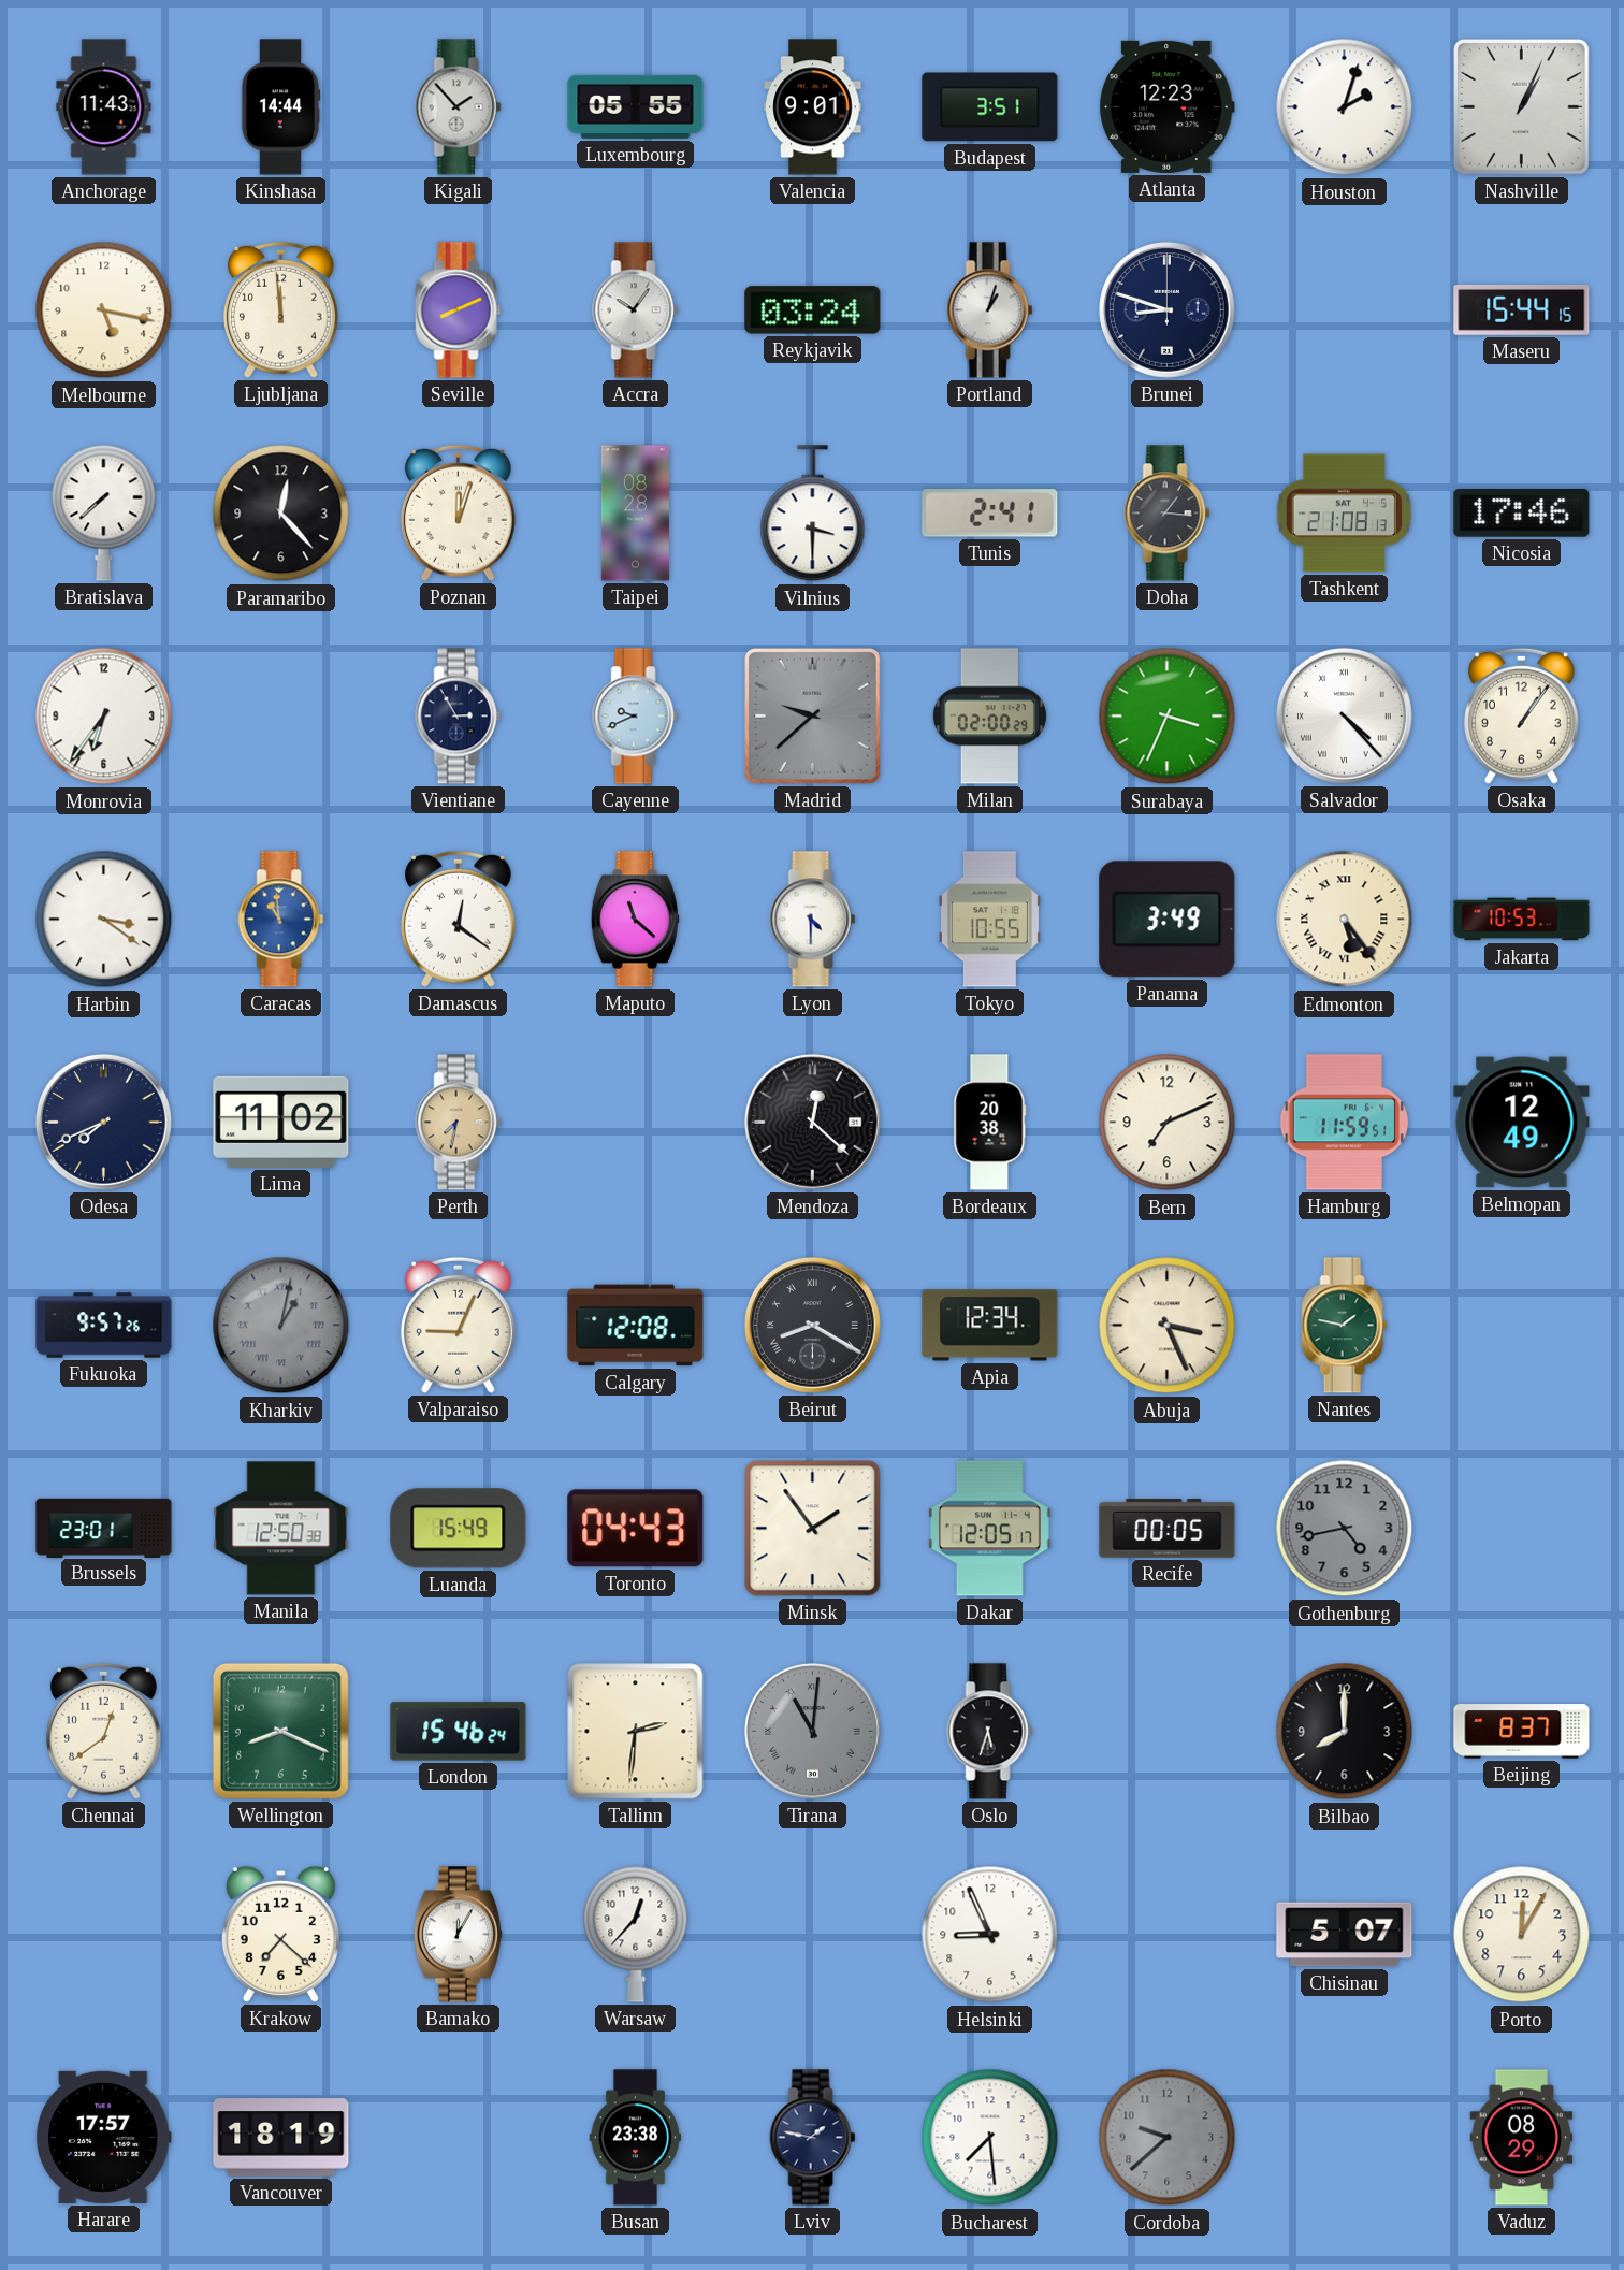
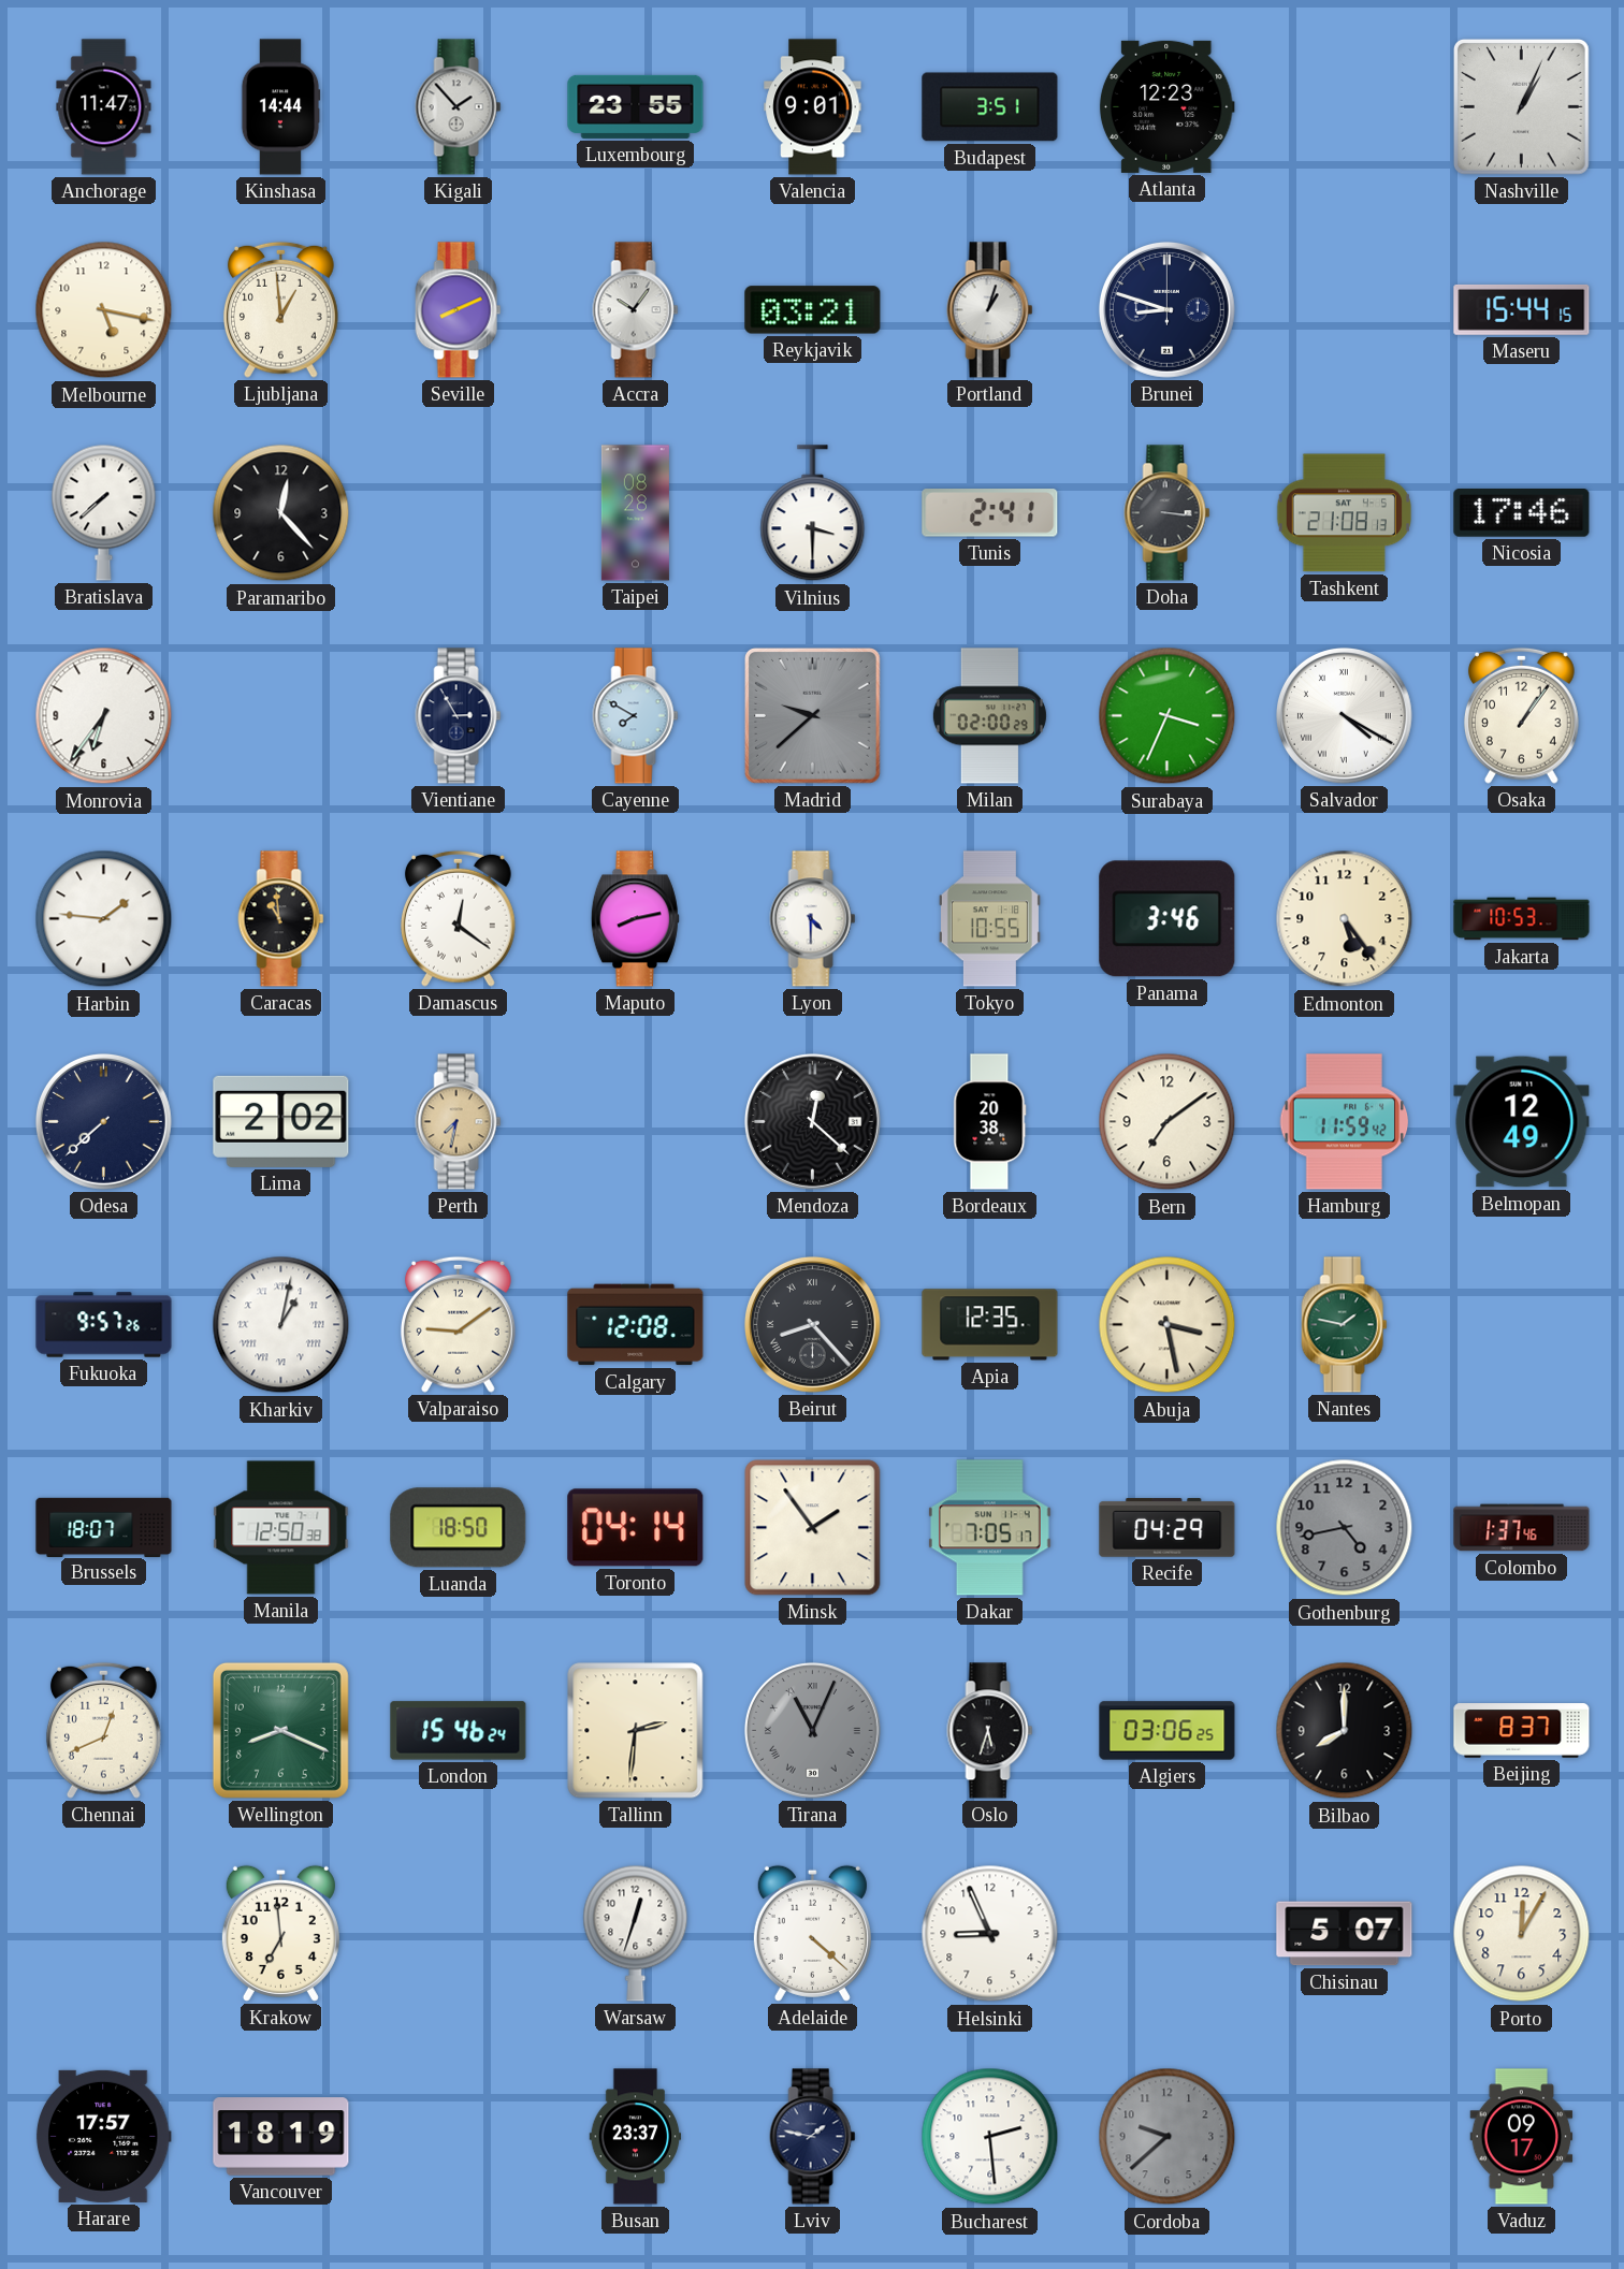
Anchorage: 11:43 -> 11:47
Luxembourg: 05:55 -> 23:55
Houston: 2:03 -> none
Ljubljana: 11:59 -> 12:59
Reykjavik: 03:24 -> 03:21
Poznan: 12:03 -> none
Doha: 1:16 -> 3:16
Cayenne: 9:41 -> 7:50
Salvador: 4:23 -> 4:20
Harbin: 3:21 -> 1:46
Caracas dial: blue -> black
Maputo: 11:22 -> 8:13
Panama: 3:49 -> 3:46
Edmonton numerals: Roman -> Arabic
Odesa: 7:41 -> 7:38
Lima: 11:02 -> 2:02
Bern: 7:11 -> 7:09
Hamburg: 11:59:51 -> 11:59:42
Kharkiv dial: grey -> white
Valparaiso: 9:04 -> 9:09
Beirut: 8:20 -> 8:23
Apia: 12:34 -> 12:35
Abuja: 3:26 -> 3:28
Brussels: 23:01 -> 18:07
Luanda: 15:49 -> 18:50
Toronto: 04:43 -> 04:14
Dakar: 12:05 -> 7:05
Recife: 00:05 -> 04:29
Colombo: none -> 1:37
Chennai: 12:39 -> 12:41
Tirana: 11:01 -> 11:04
Algiers: none -> 03:06
Krakow: 7:22 -> 6:59
Bamako: 12:05 -> none
Warsaw: 12:37 -> 12:33
Adelaide: none -> 4:22
Busan: 23:38 -> 23:37
Bucharest: 7:29 -> 2:29
Vaduz: 08:29 -> 09:17
